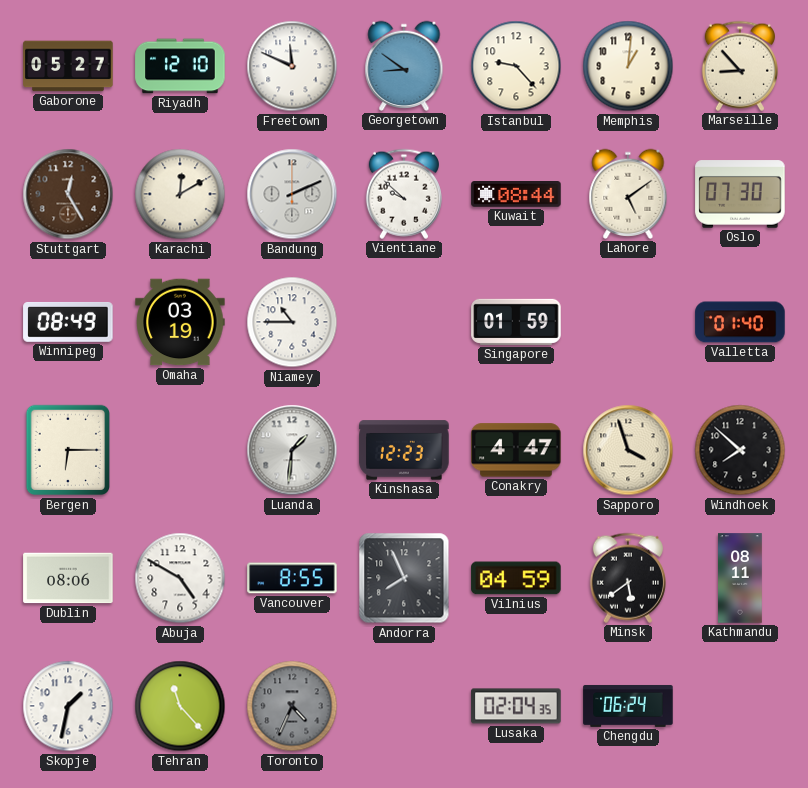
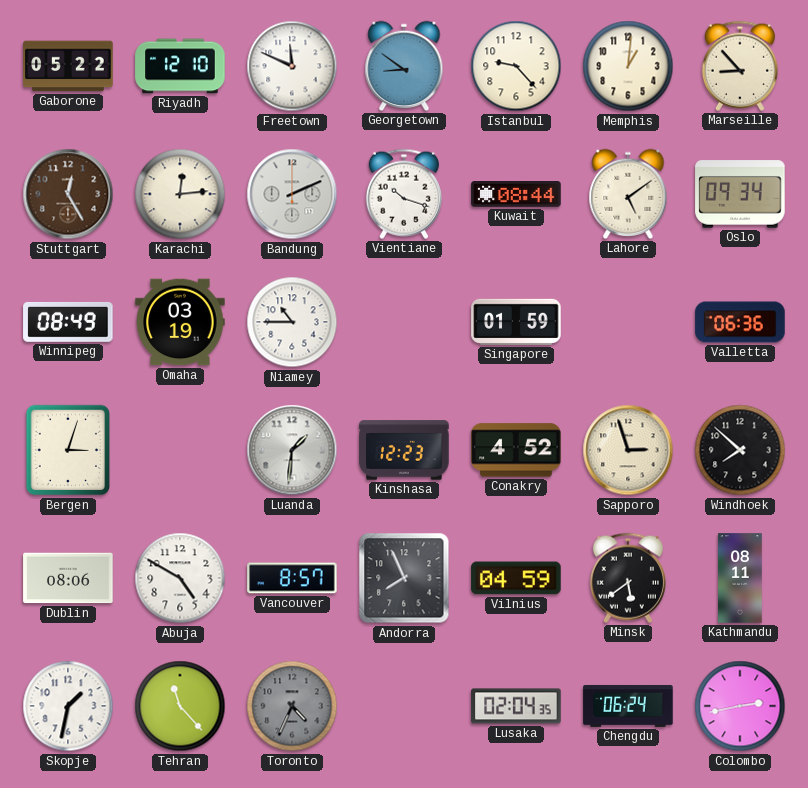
Gaborone: 05:27 -> 05:22
Karachi: 12:10 -> 12:14
Vientiane: 9:52 -> 10:18
Oslo: 07:30 -> 09:34
Valletta: 01:40 -> 06:36
Bergen: 6:15 -> 3:03
Conakry: 4:47 -> 4:52
Sapporo: 3:57 -> 2:57
Vancouver: 8:55 -> 8:57
Colombo: none -> 2:43
